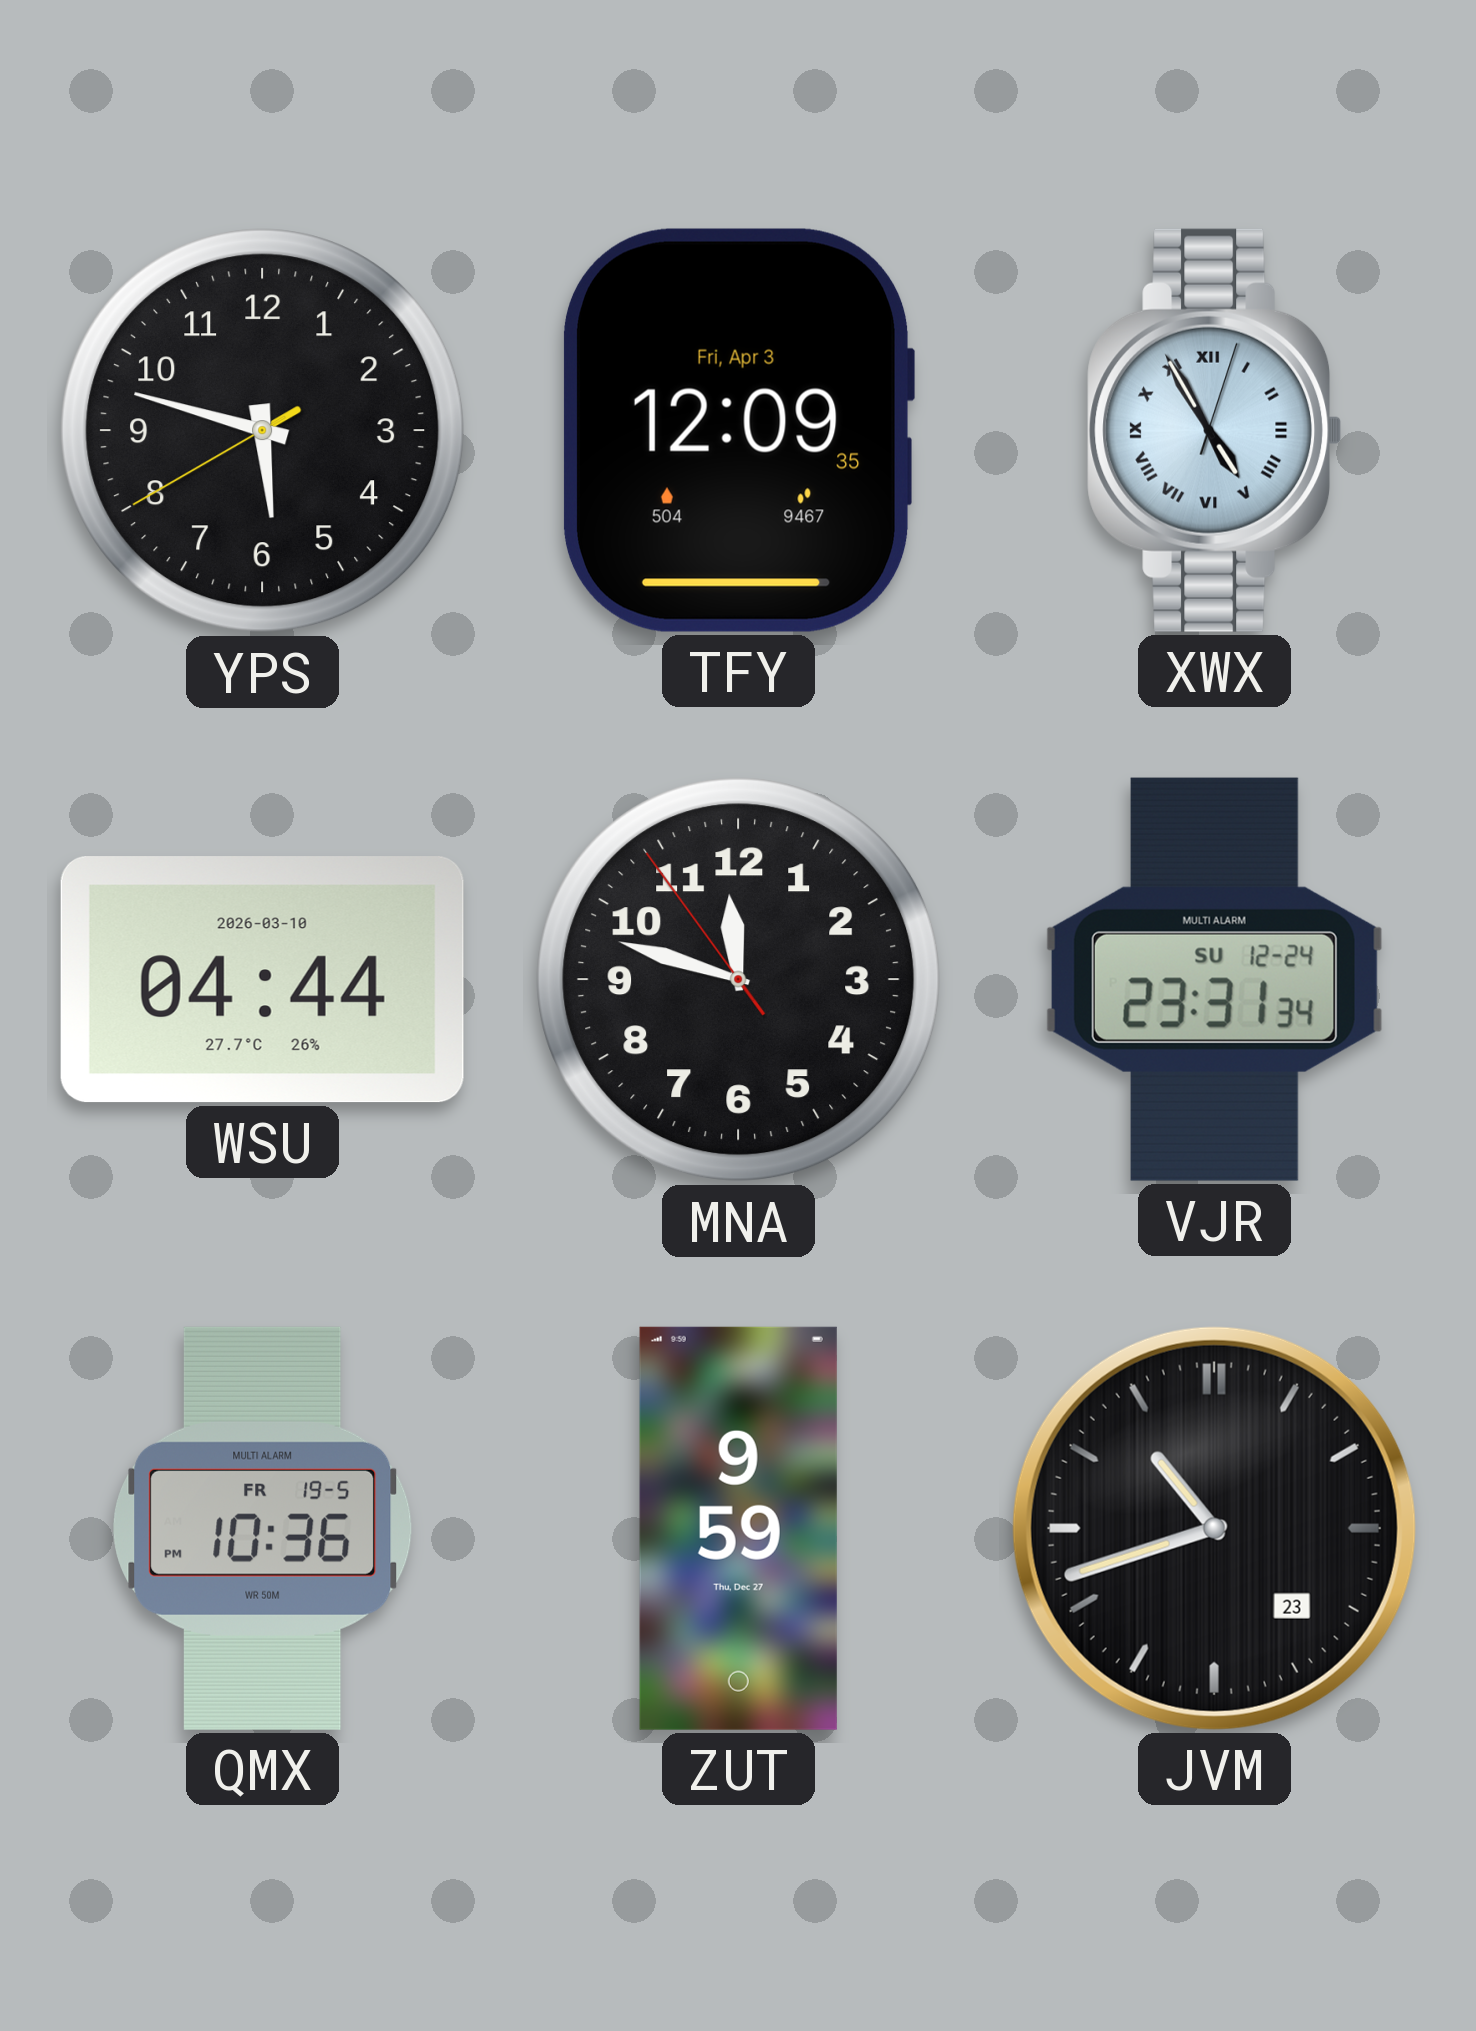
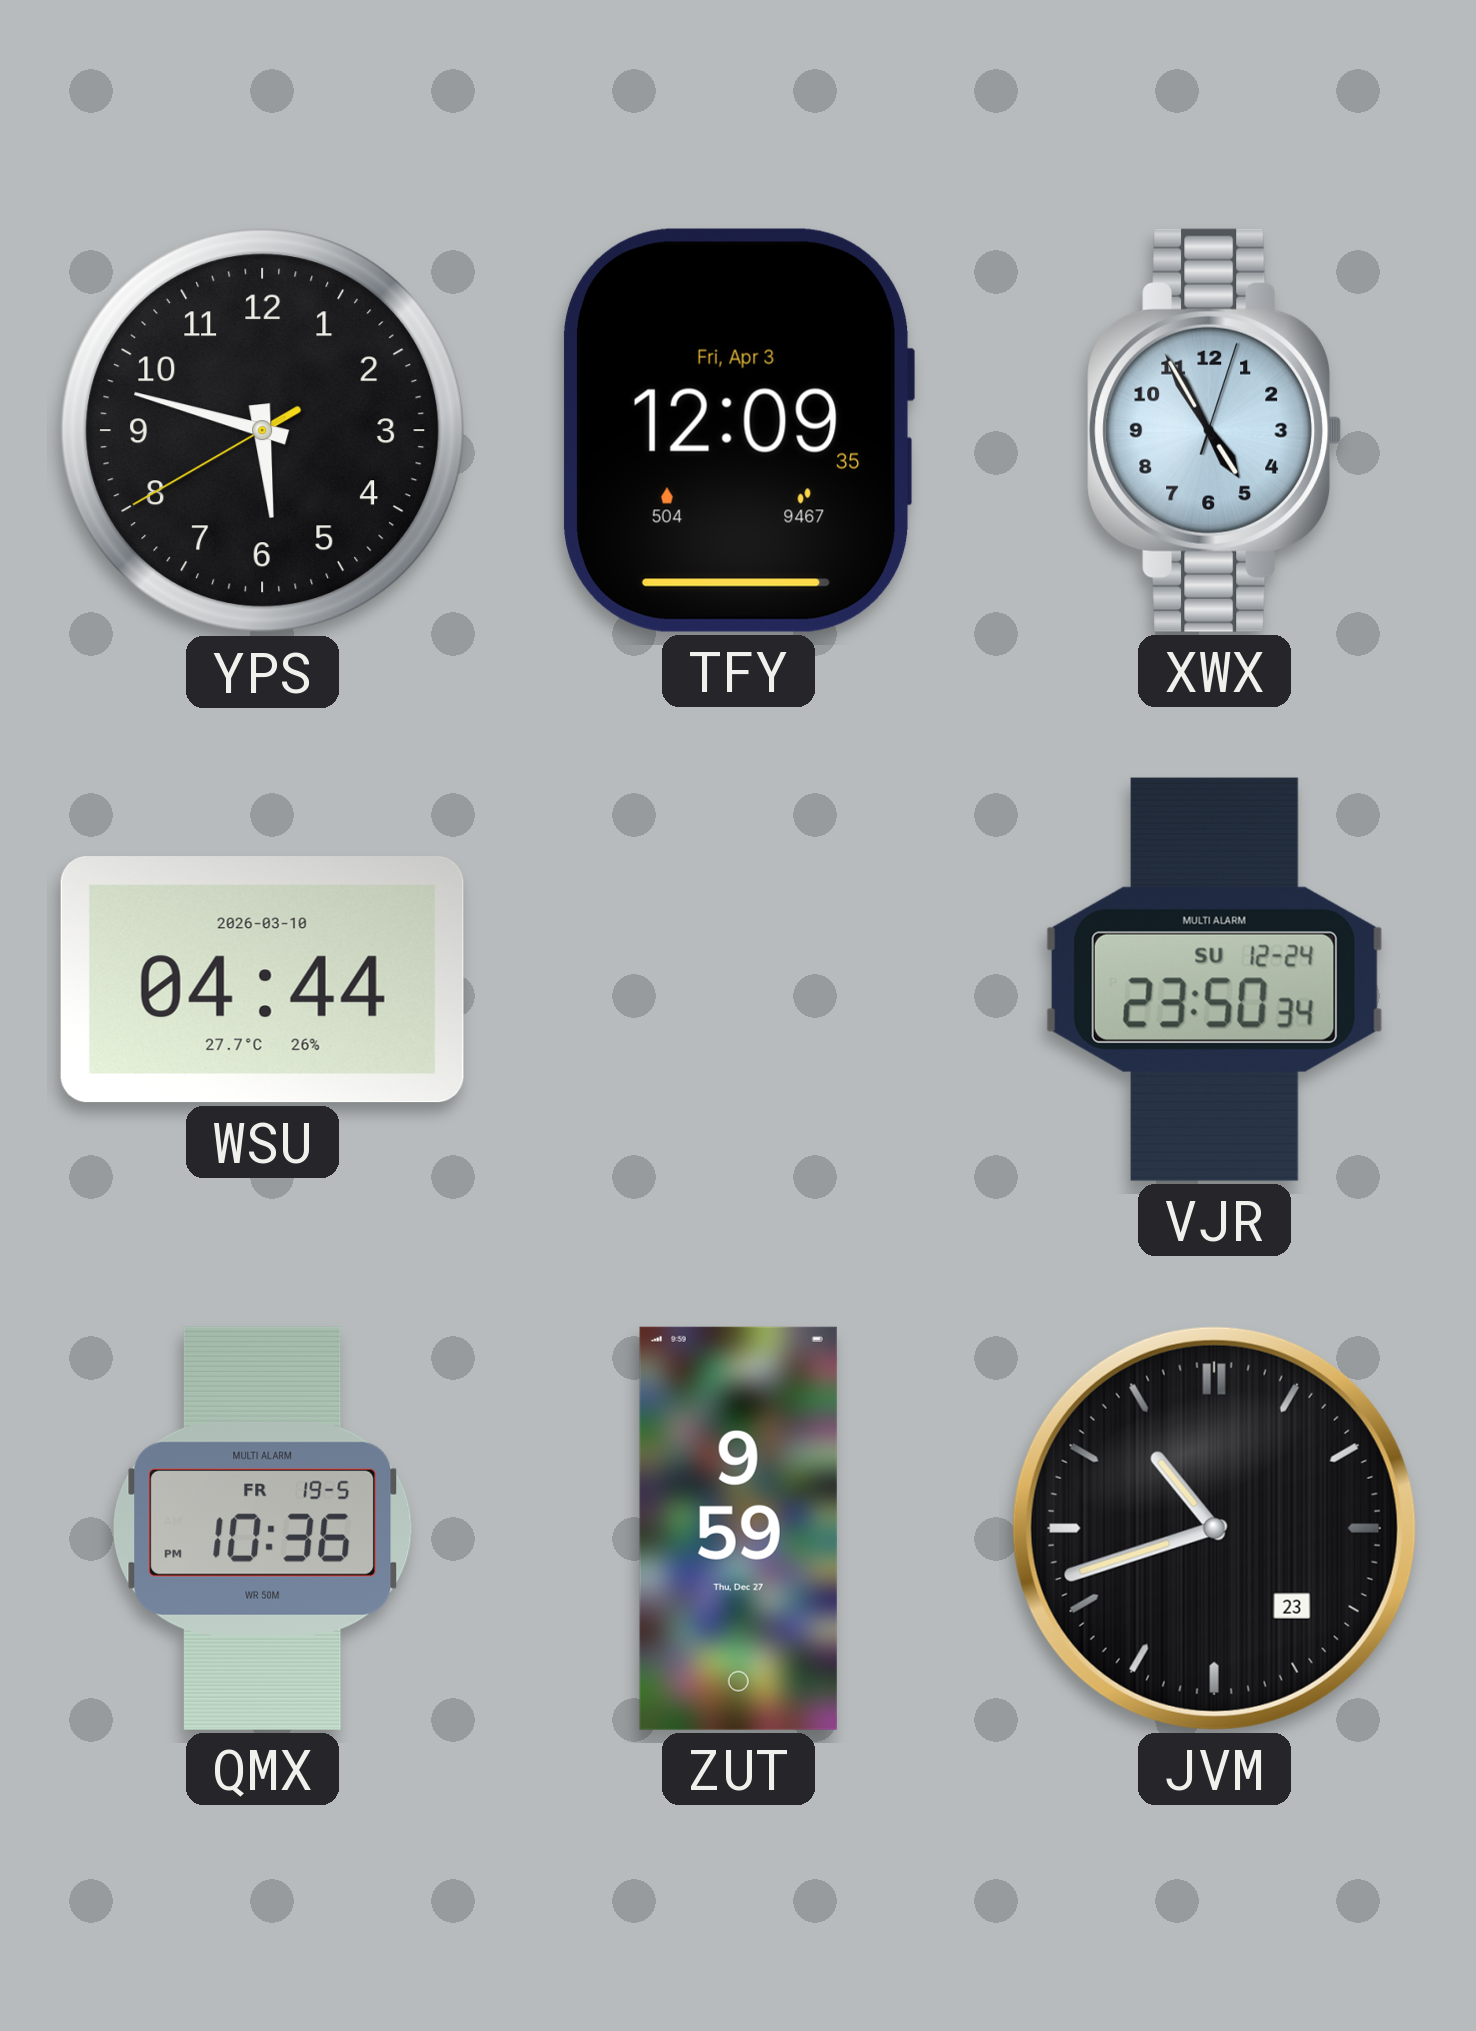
XWX numerals: Roman -> Arabic
MNA: 11:47 -> none
VJR: 23:31 -> 23:50
